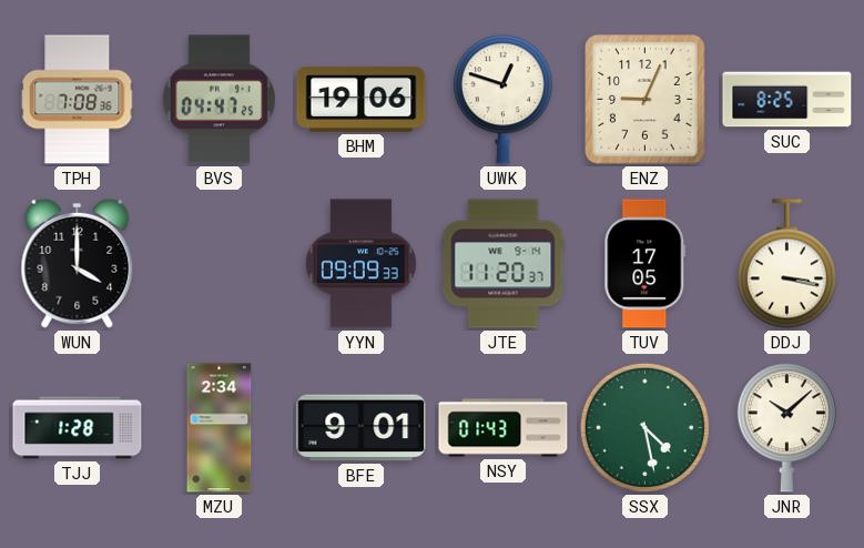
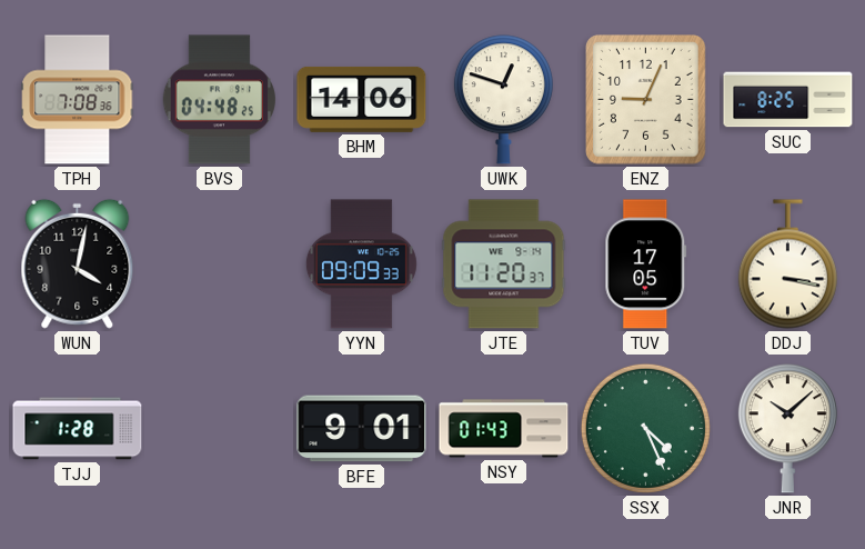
BVS: 04:47 -> 04:48
BHM: 19:06 -> 14:06
WUN: 4:00 -> 4:02
MZU: 2:34 -> none
SSX: 4:28 -> 4:26
